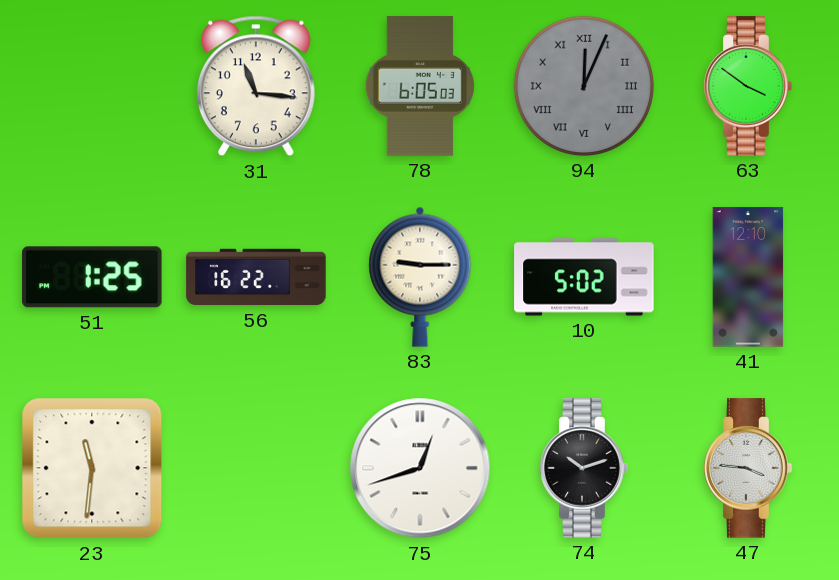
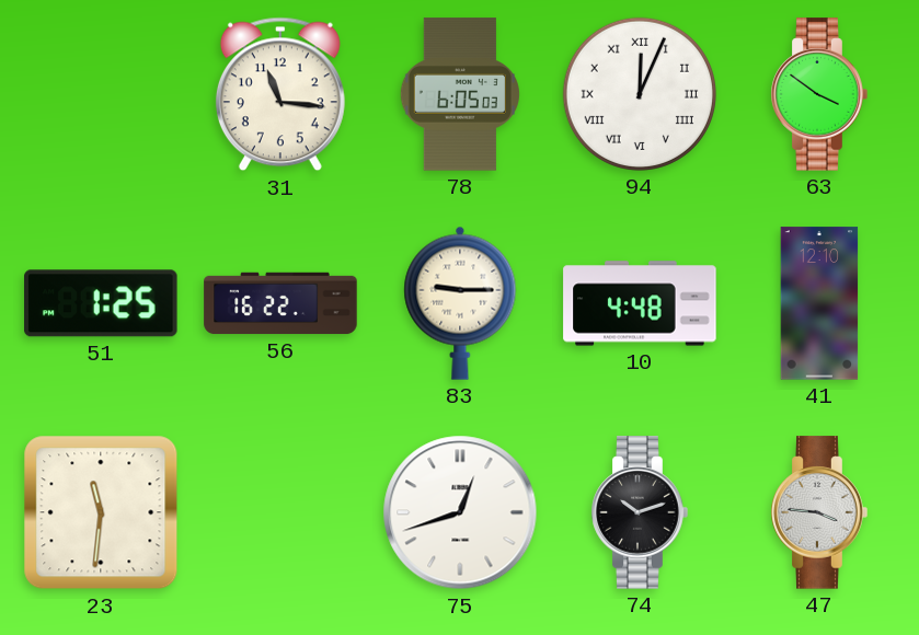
94 dial: grey -> white
10: 5:02 -> 4:48
